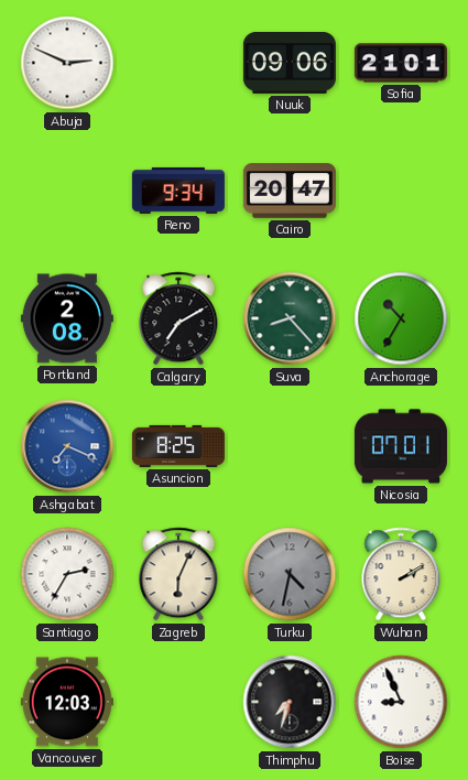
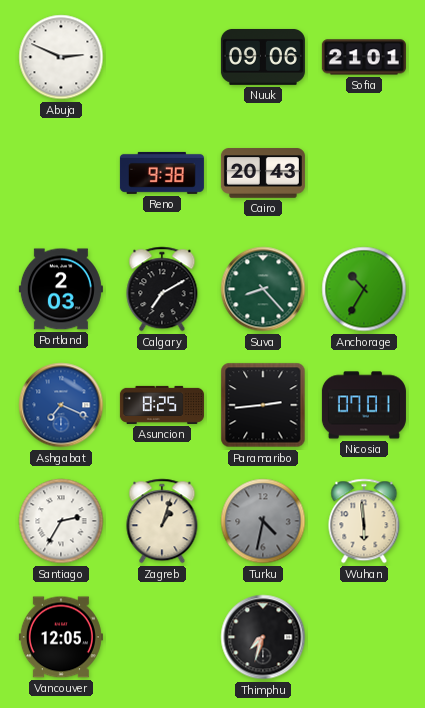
Reno: 9:34 -> 9:38
Cairo: 20:47 -> 20:43
Portland: 2:08 -> 2:03
Paramaribo: none -> 2:44
Zagreb: 6:04 -> 1:03
Wuhan: 2:10 -> 5:59
Vancouver: 12:03 -> 12:05
Boise: 8:56 -> none
